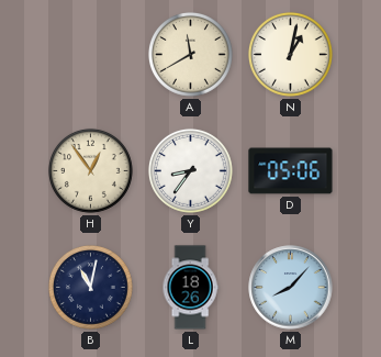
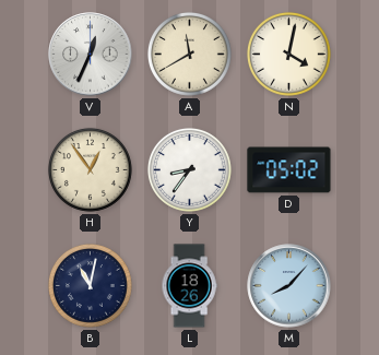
V: none -> 12:34
N: 1:02 -> 4:02
D: 05:06 -> 05:02
